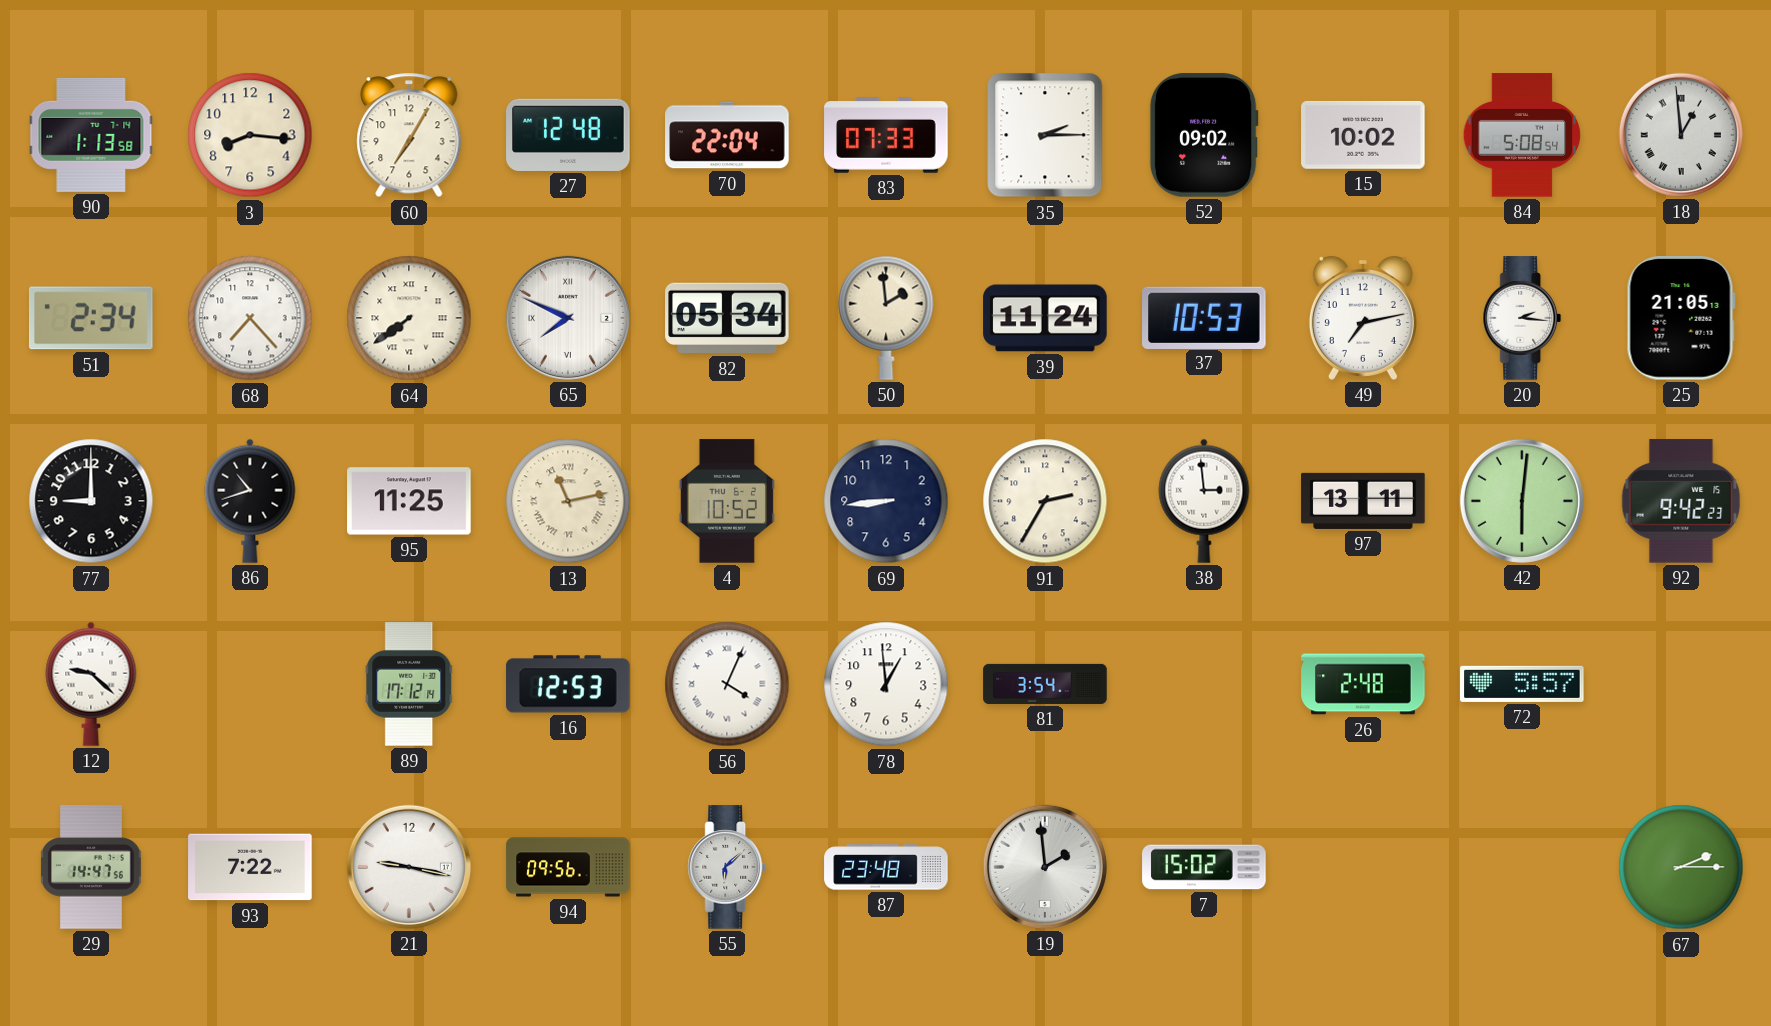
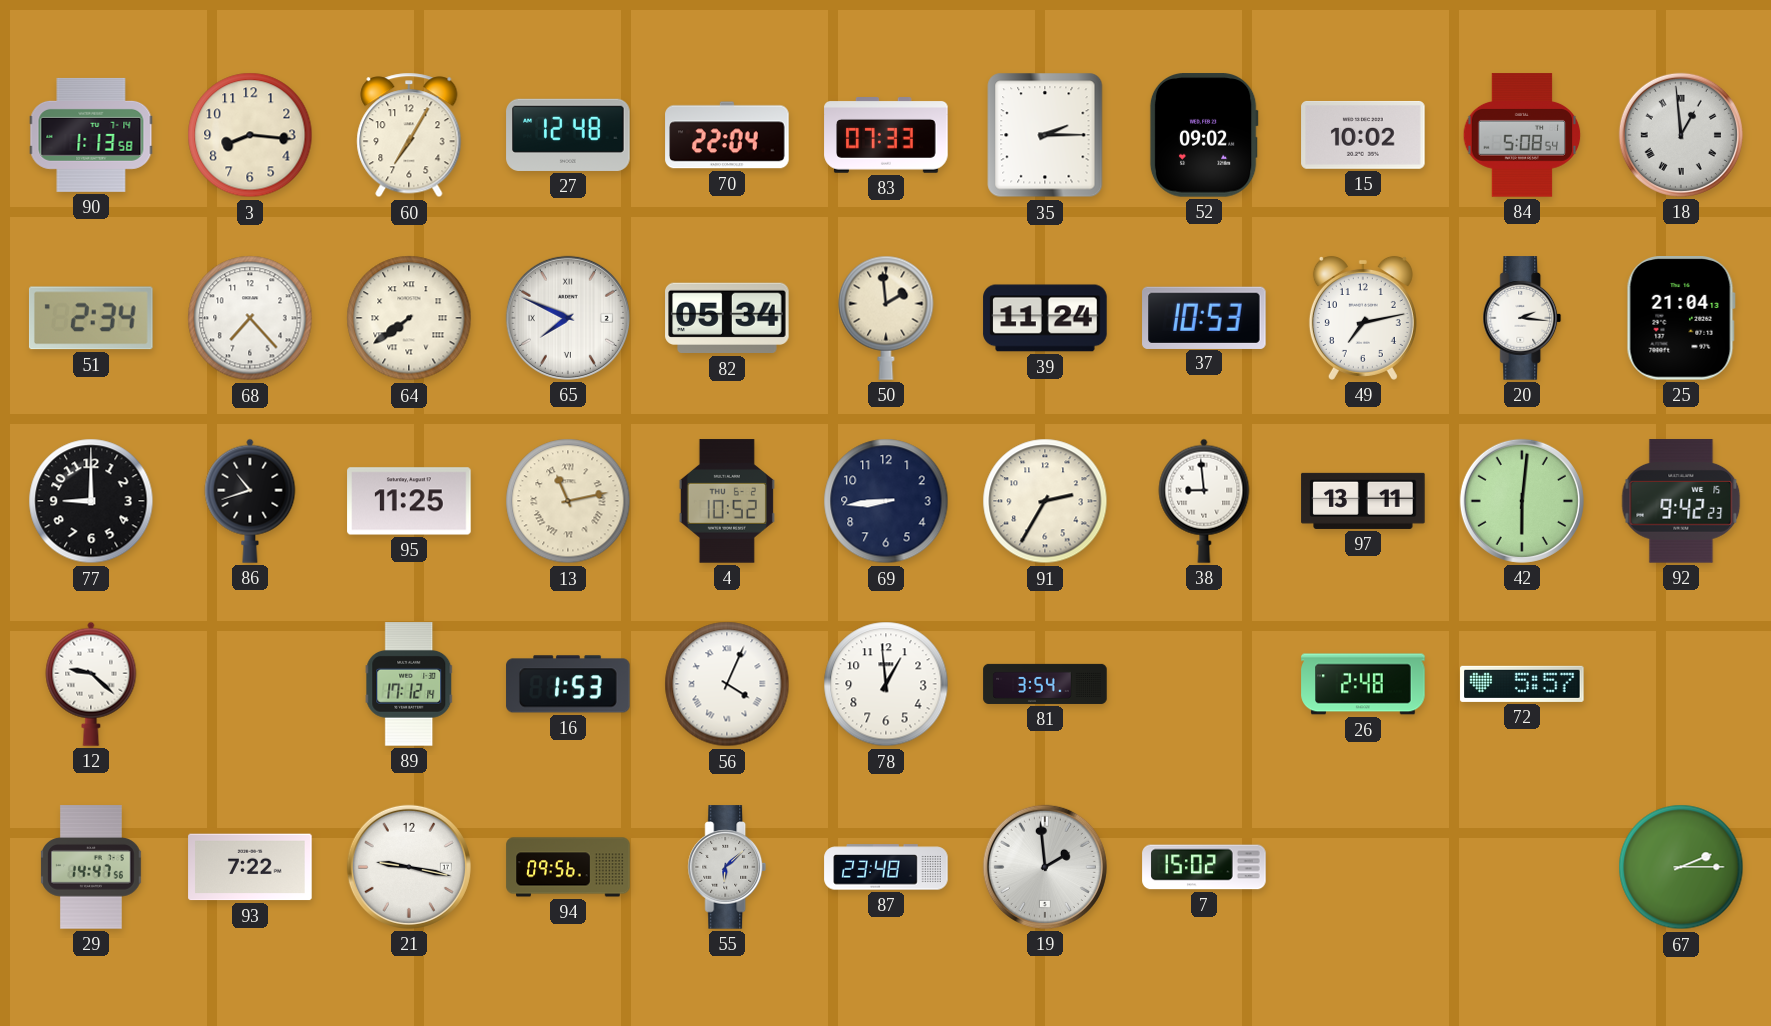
25: 21:05 -> 21:04
38: 2:59 -> 8:59
16: 12:53 -> 1:53
